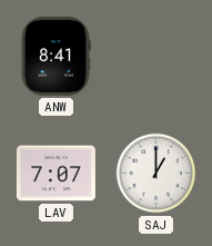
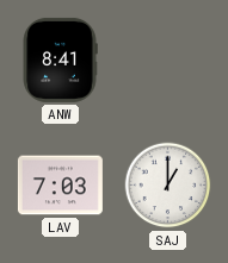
LAV: 7:07 -> 7:03
